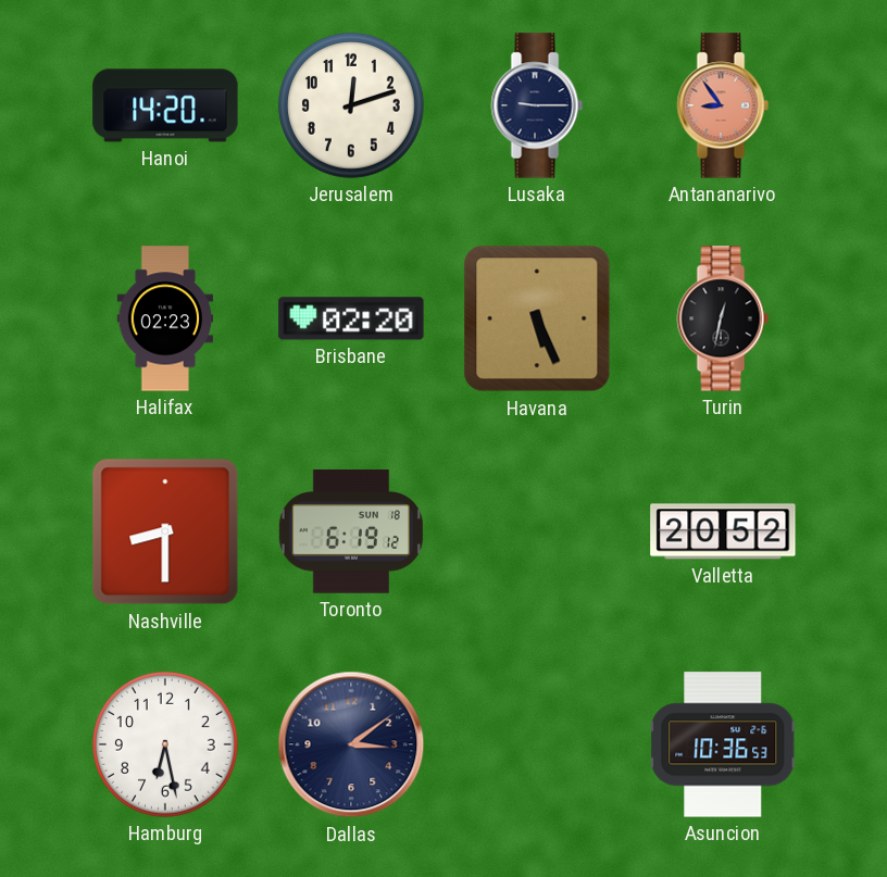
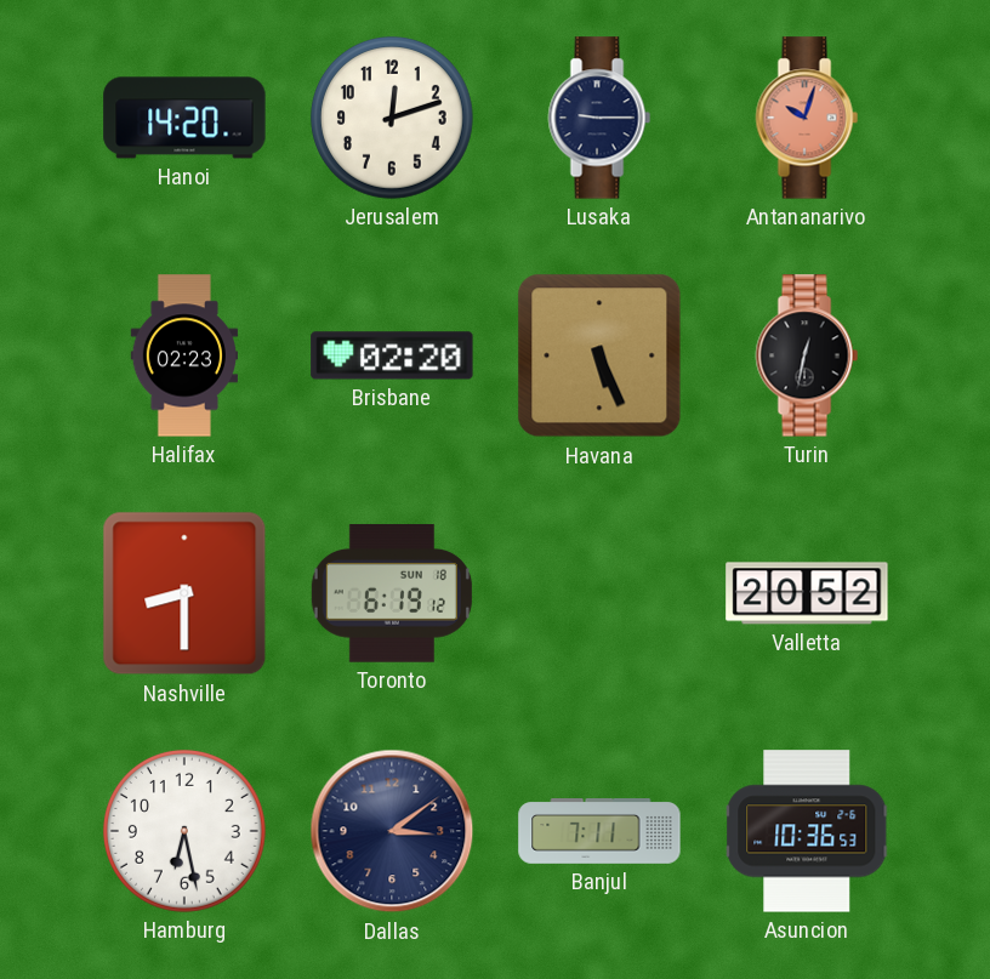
Antananarivo: 8:54 -> 10:03
Banjul: none -> 7:11
